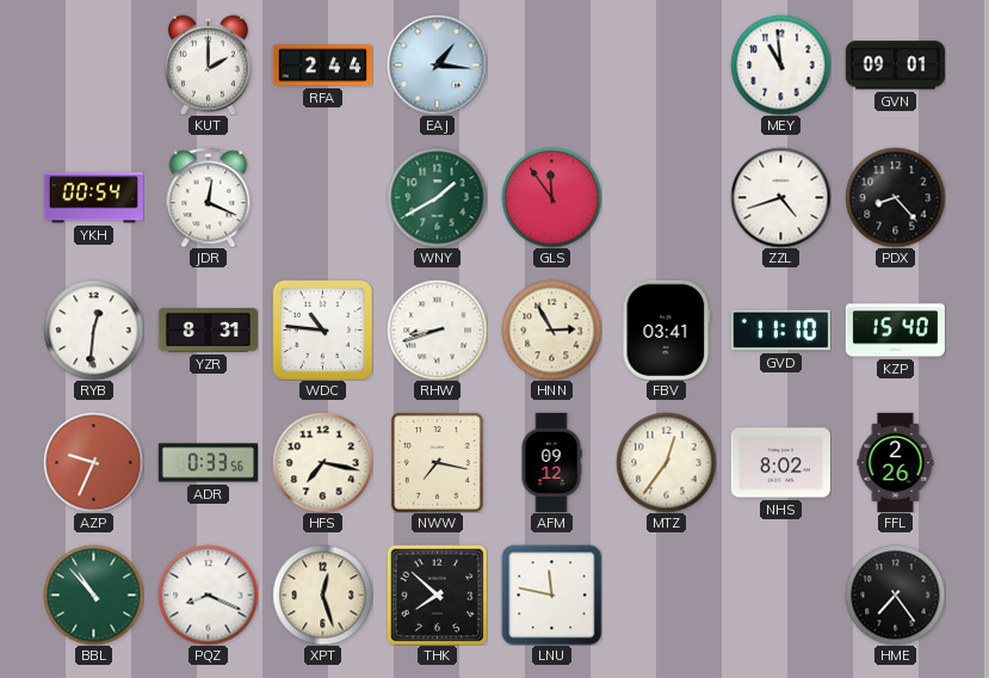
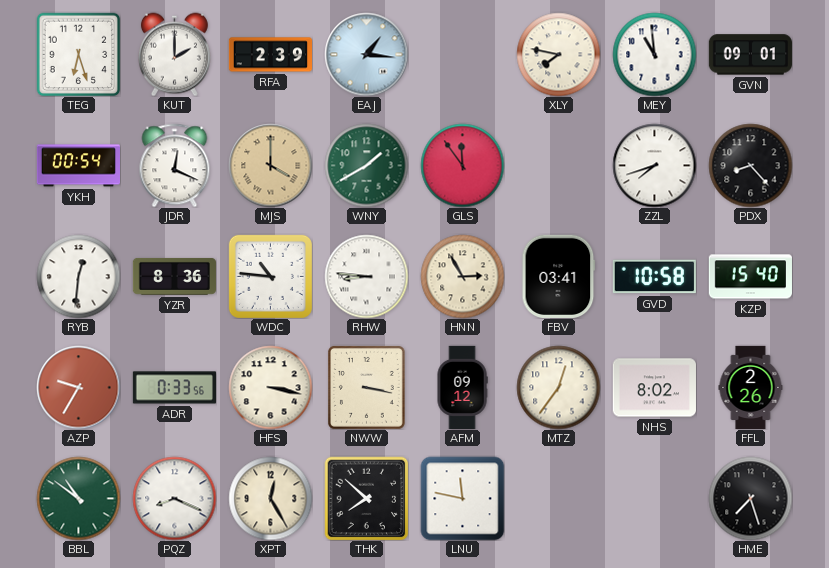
TEG: none -> 6:27
RFA: 2:44 -> 2:39
XLY: none -> 7:47
MJS: none -> 4:00
ZZL: 4:42 -> 7:42
YZR: 8:31 -> 8:36
RHW: 8:42 -> 8:46
GVD: 11:10 -> 10:58
AZP: 9:34 -> 9:35
HFS: 7:17 -> 3:17
NWW: 7:17 -> 3:17
BBL: 10:53 -> 10:51
XPT: 12:27 -> 12:25
HME: 7:24 -> 7:27
